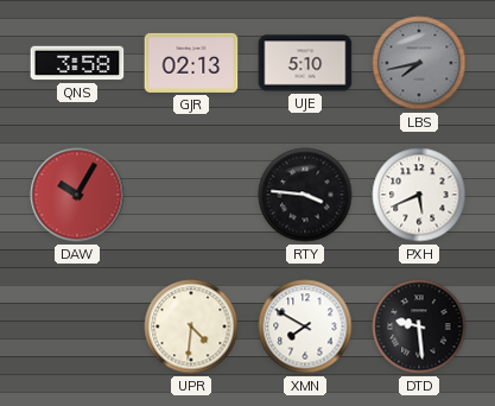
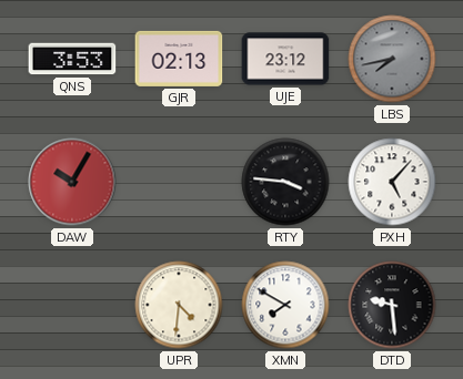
QNS: 3:58 -> 3:53
UJE: 5:10 -> 23:12
PXH: 5:41 -> 5:07
